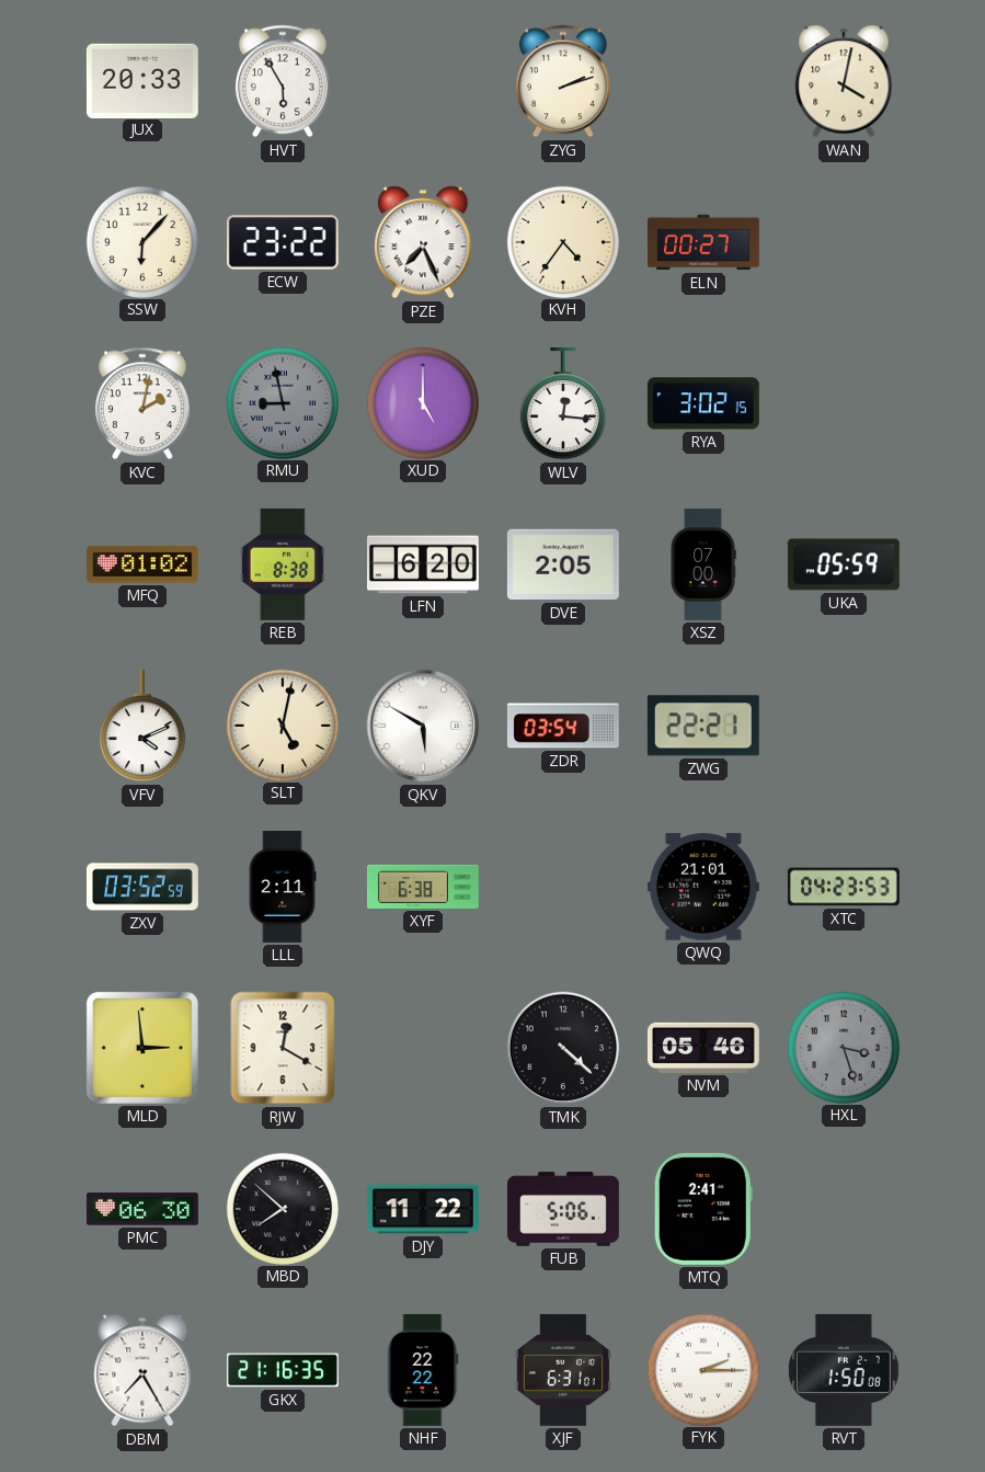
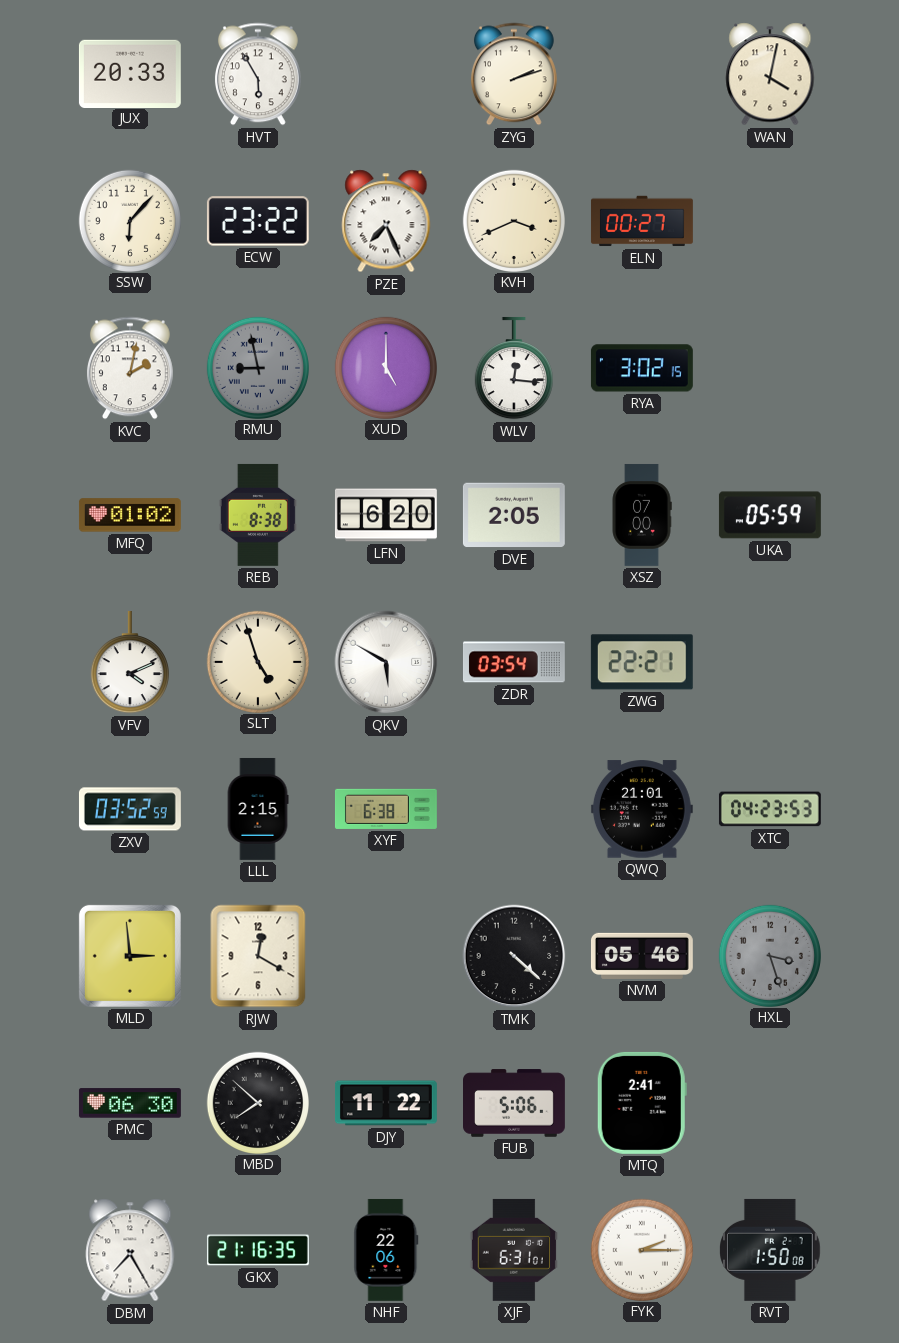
KVH: 4:36 -> 3:41
SLT: 5:02 -> 4:57
LLL: 2:11 -> 2:15
NHF: 22:22 -> 22:06
